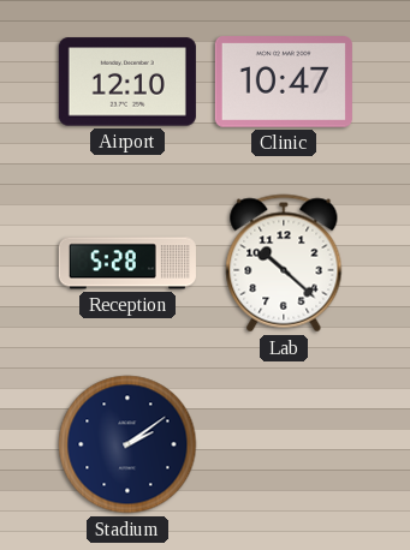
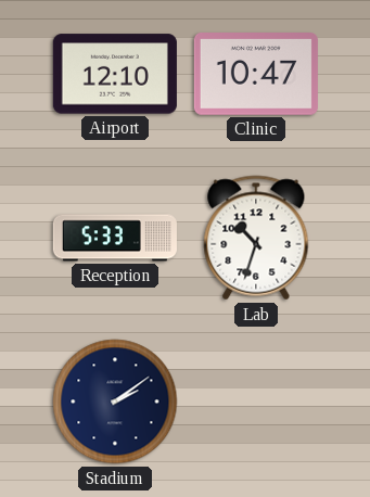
Reception: 5:28 -> 5:33
Lab: 10:22 -> 10:33
